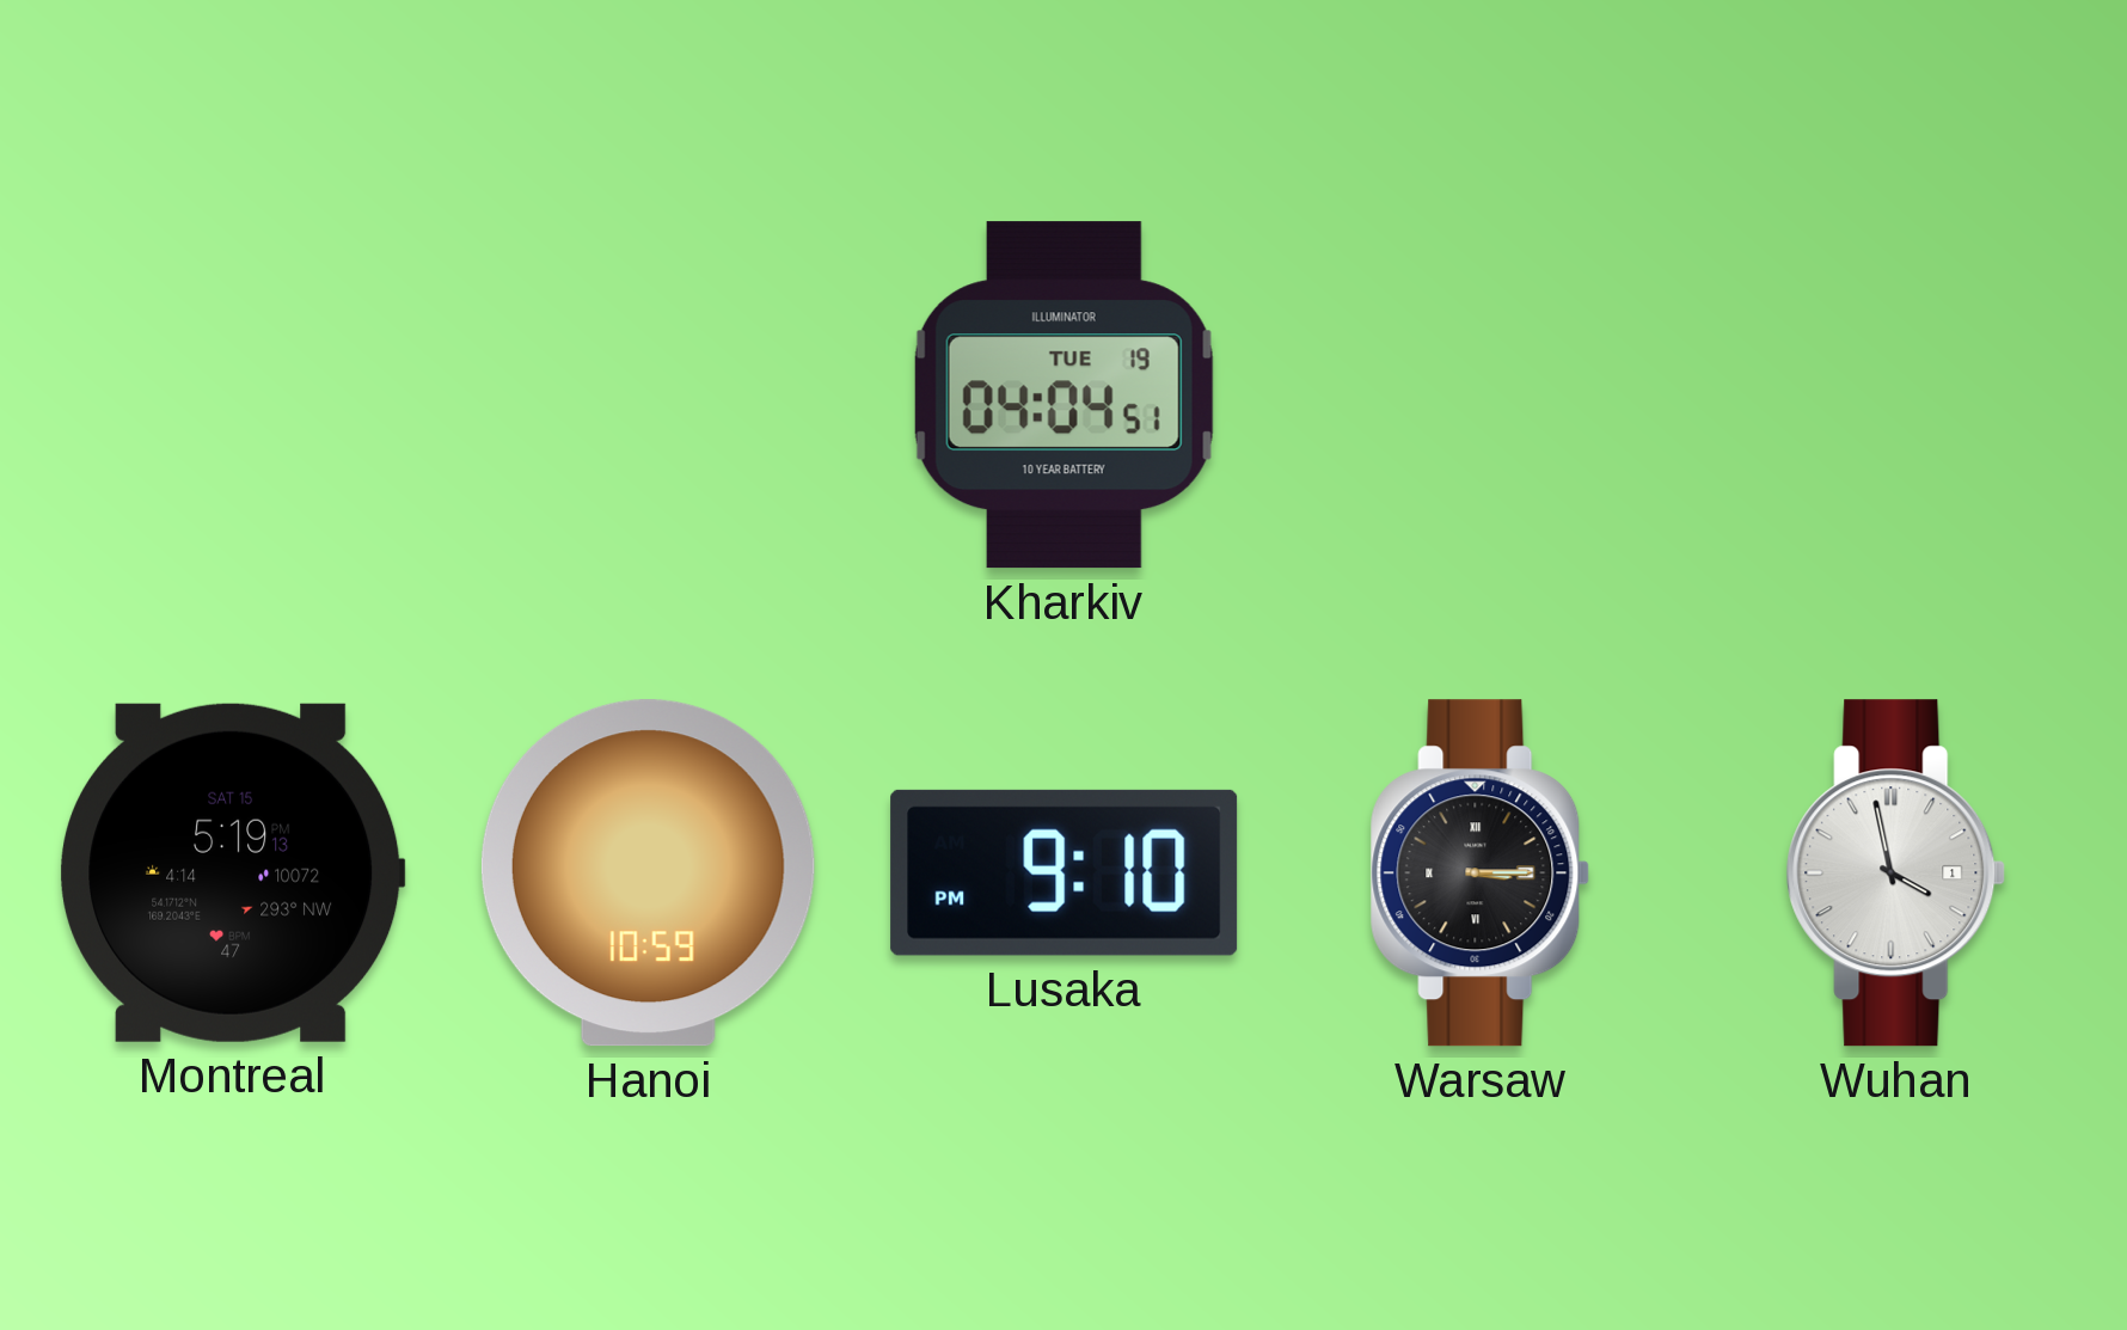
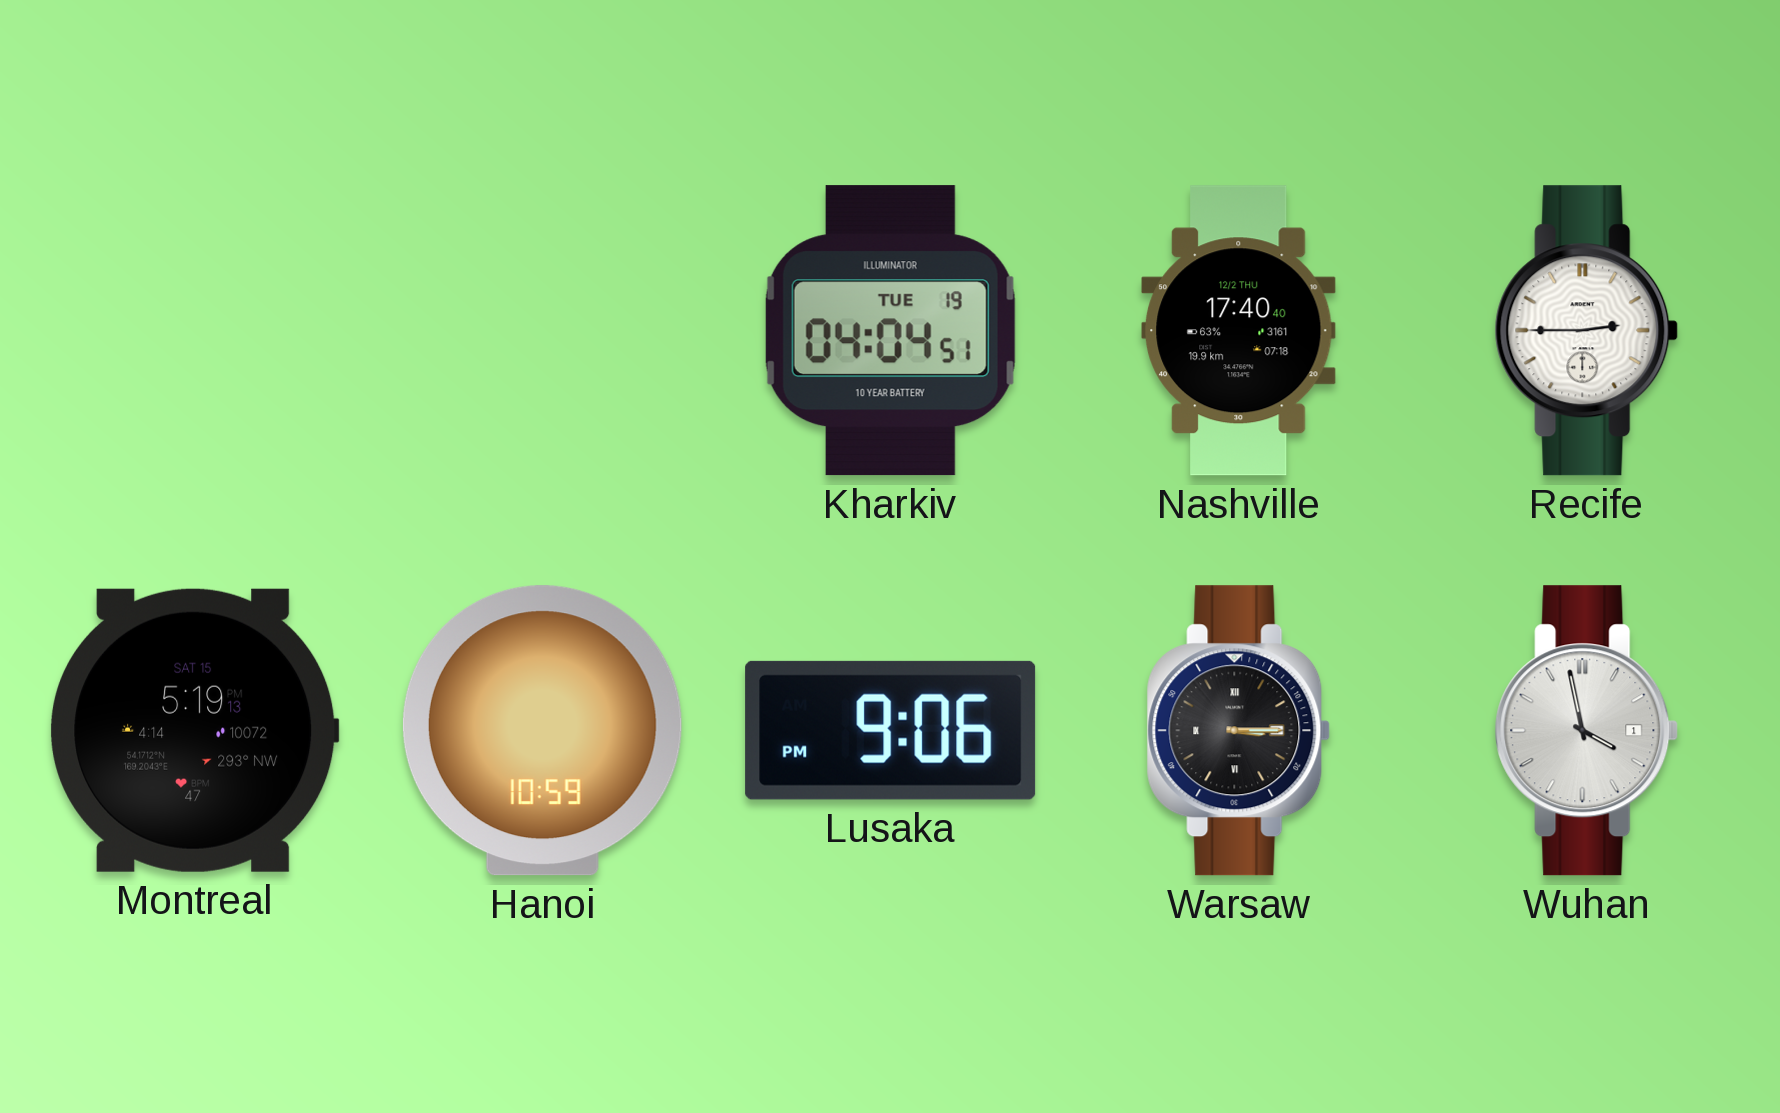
Nashville: none -> 17:40
Recife: none -> 2:45
Lusaka: 9:10 -> 9:06
